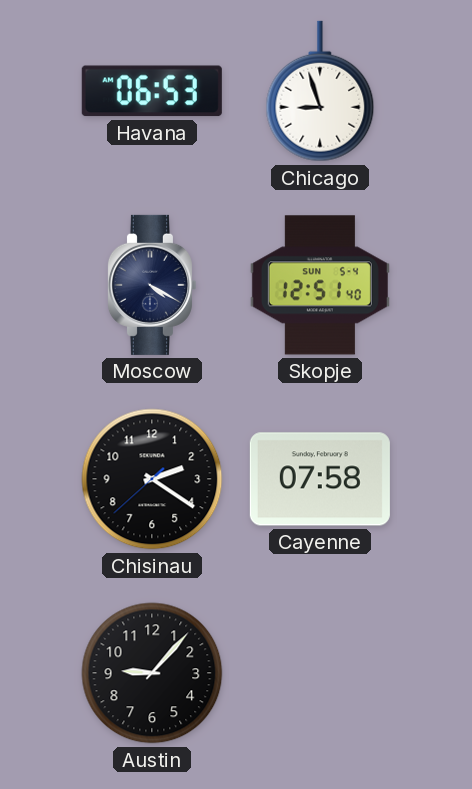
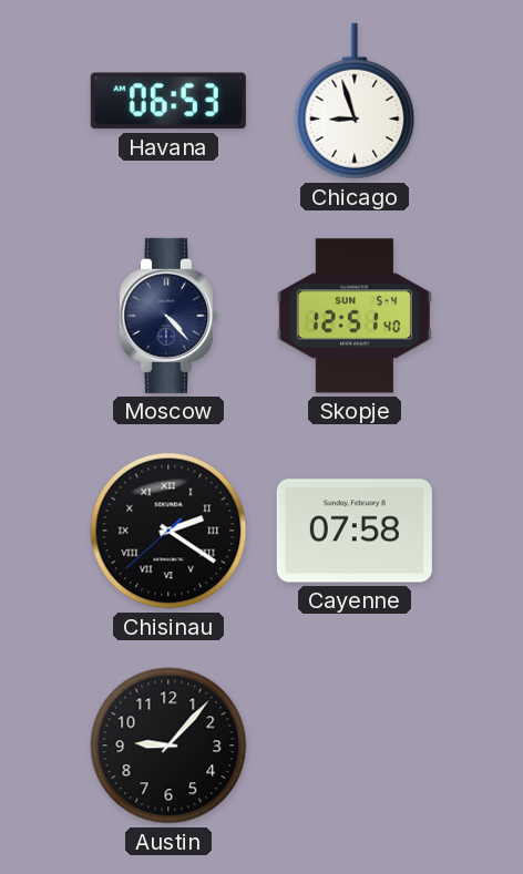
Moscow: 4:20 -> 4:23
Chisinau numerals: Arabic -> Roman
